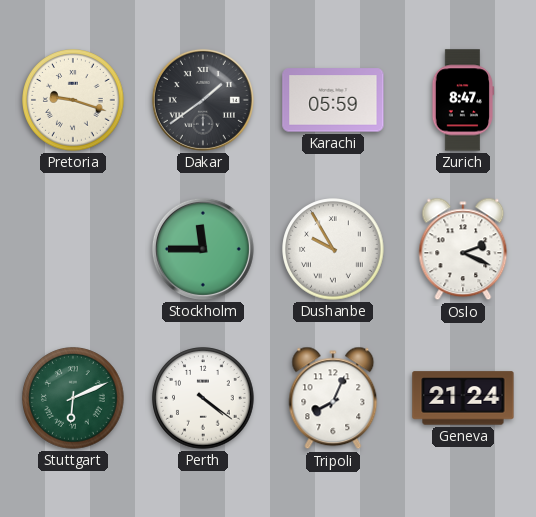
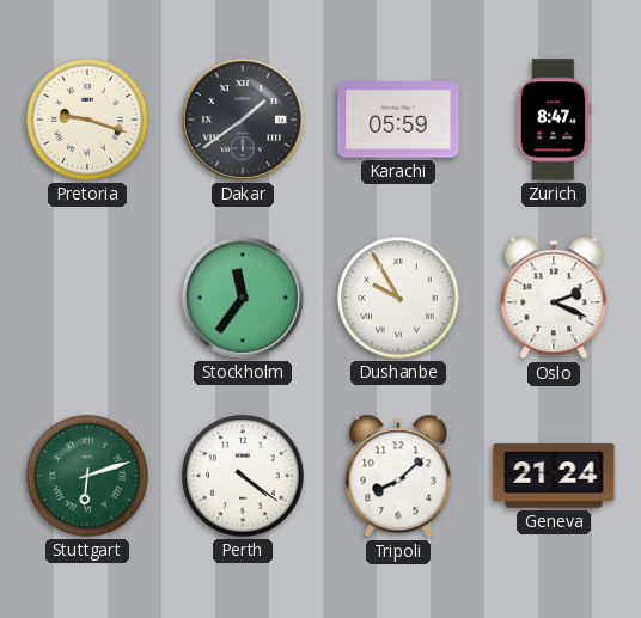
Stockholm: 11:45 -> 11:36
Stuttgart: 6:11 -> 6:12
Tripoli: 8:04 -> 8:08
